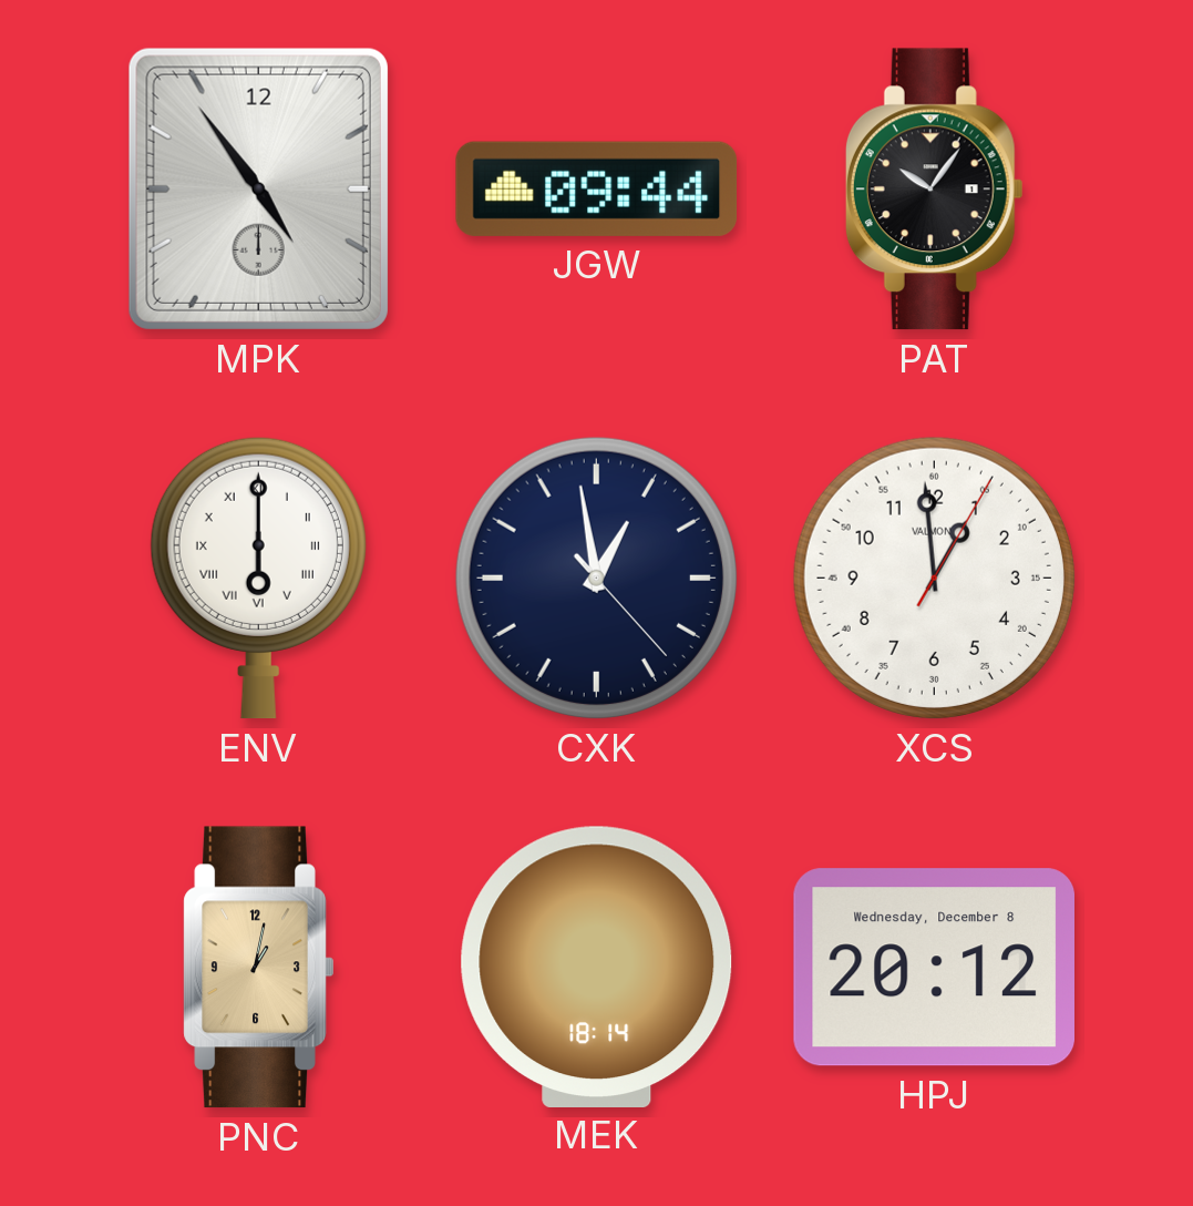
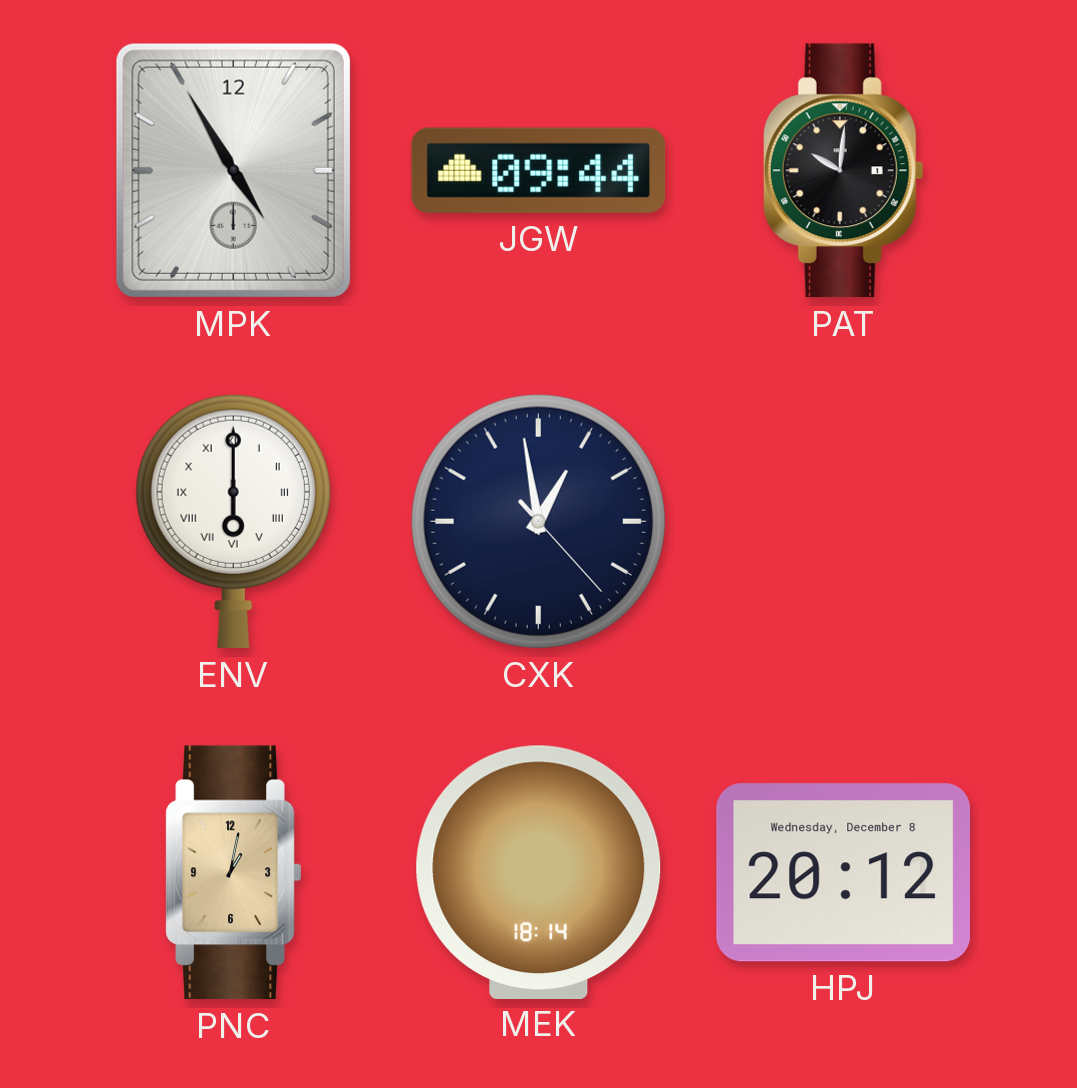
MPK: 4:54 -> 4:55
PAT: 10:06 -> 10:01
XCS: 12:59 -> none
